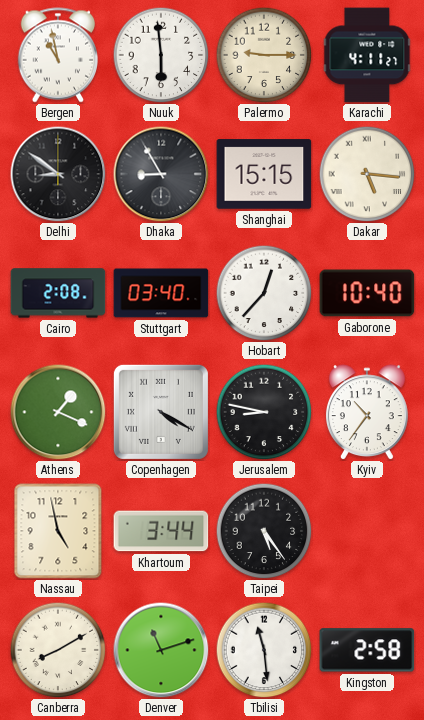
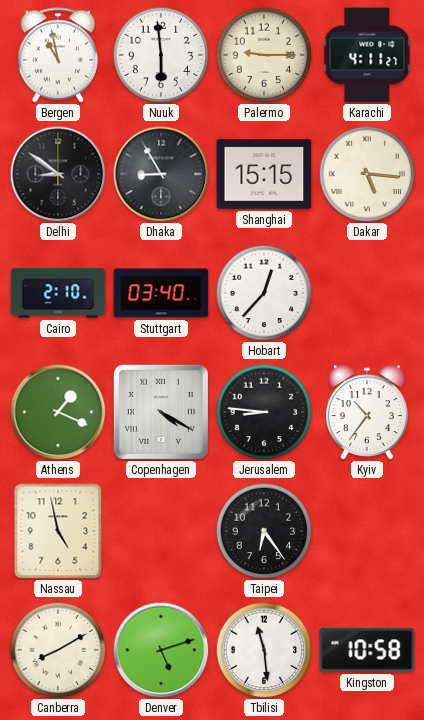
Cairo: 2:08 -> 2:10
Gaborone: 10:40 -> none
Jerusalem: 8:47 -> 8:46
Khartoum: 3:44 -> none
Taipei: 5:24 -> 6:24
Denver: 11:12 -> 5:12
Kingston: 2:58 -> 10:58
